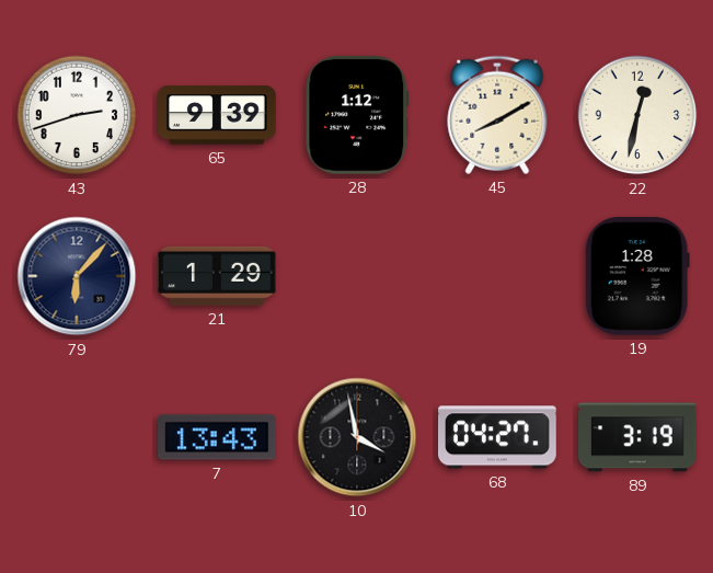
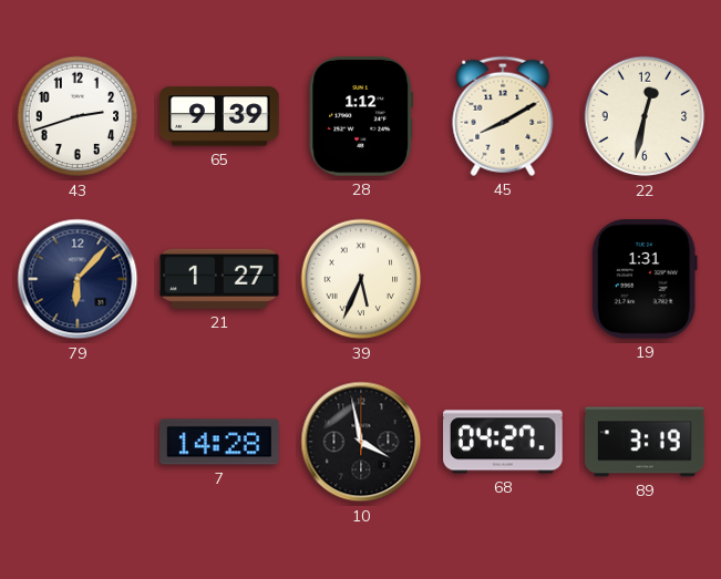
21: 1:29 -> 1:27
39: none -> 5:34
19: 1:28 -> 1:31
7: 13:43 -> 14:28
